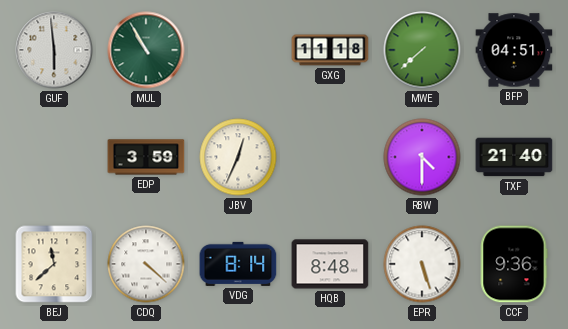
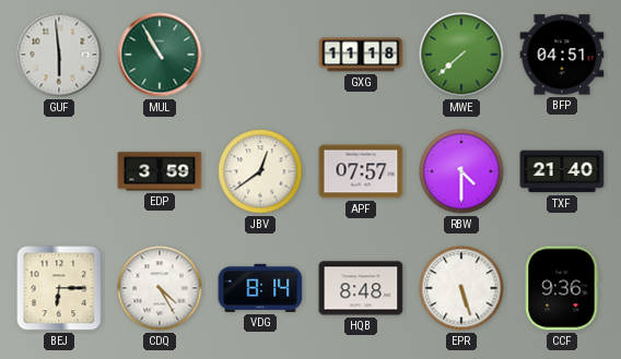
JBV: 12:34 -> 12:39
APF: none -> 07:57
BEJ: 11:38 -> 6:15
CDQ: 4:22 -> 4:25
